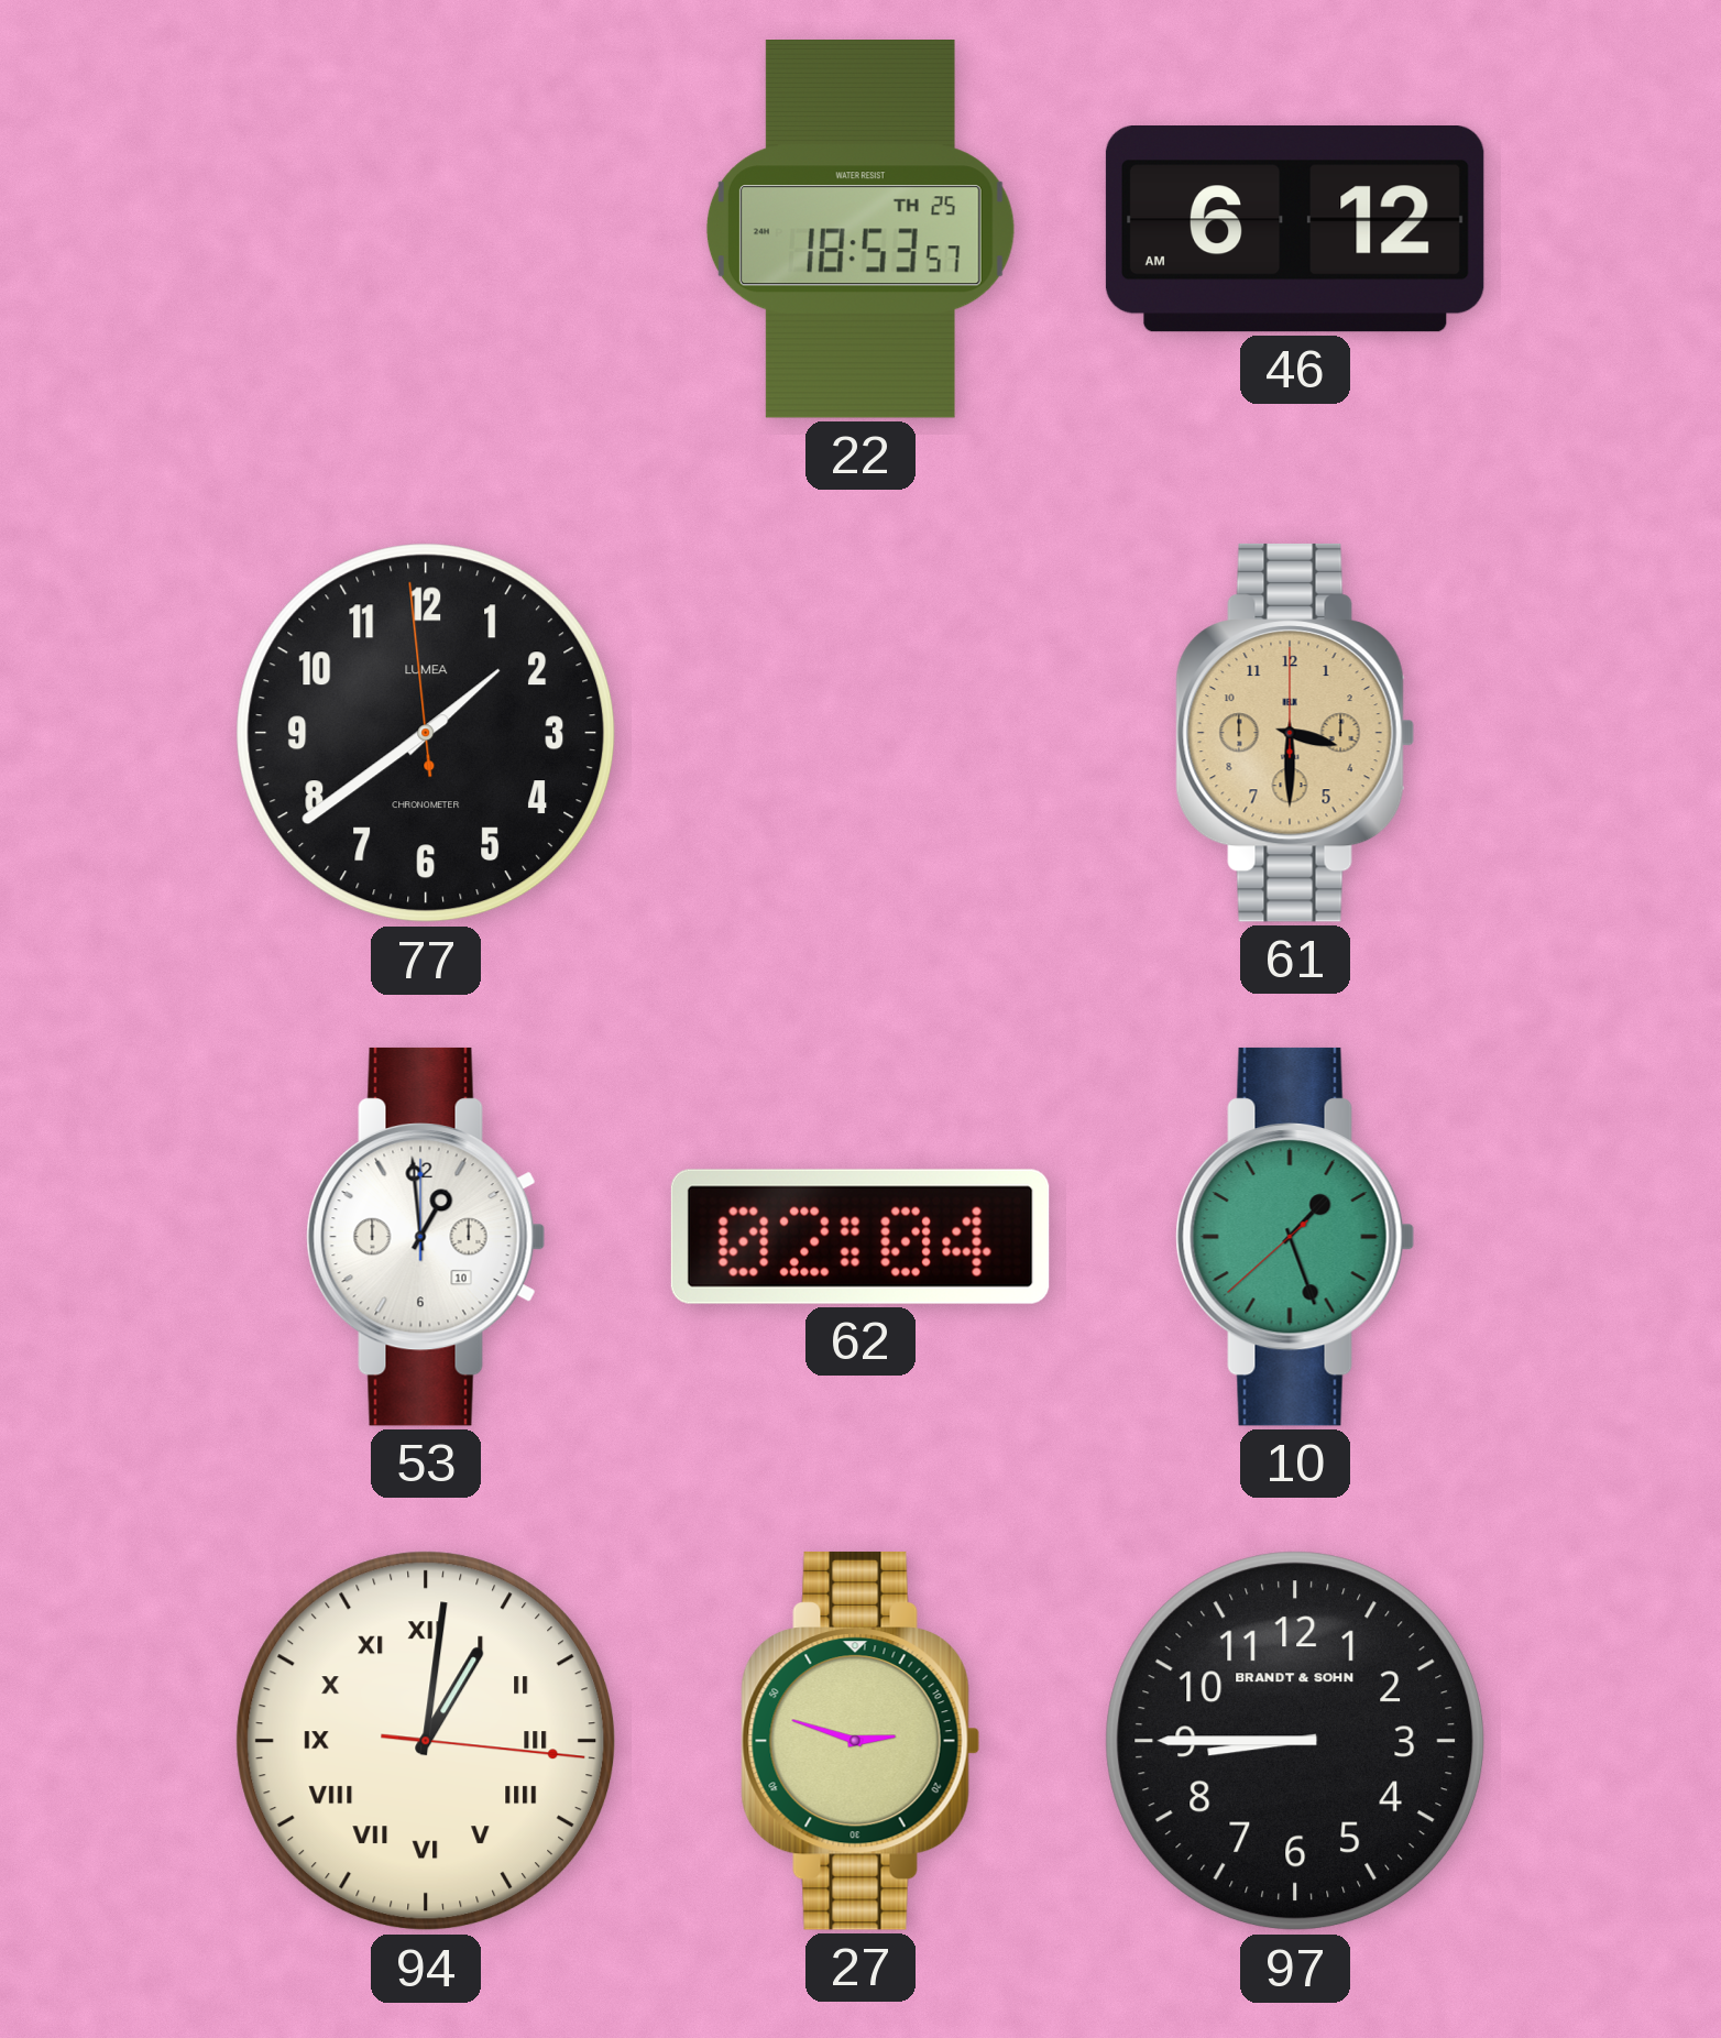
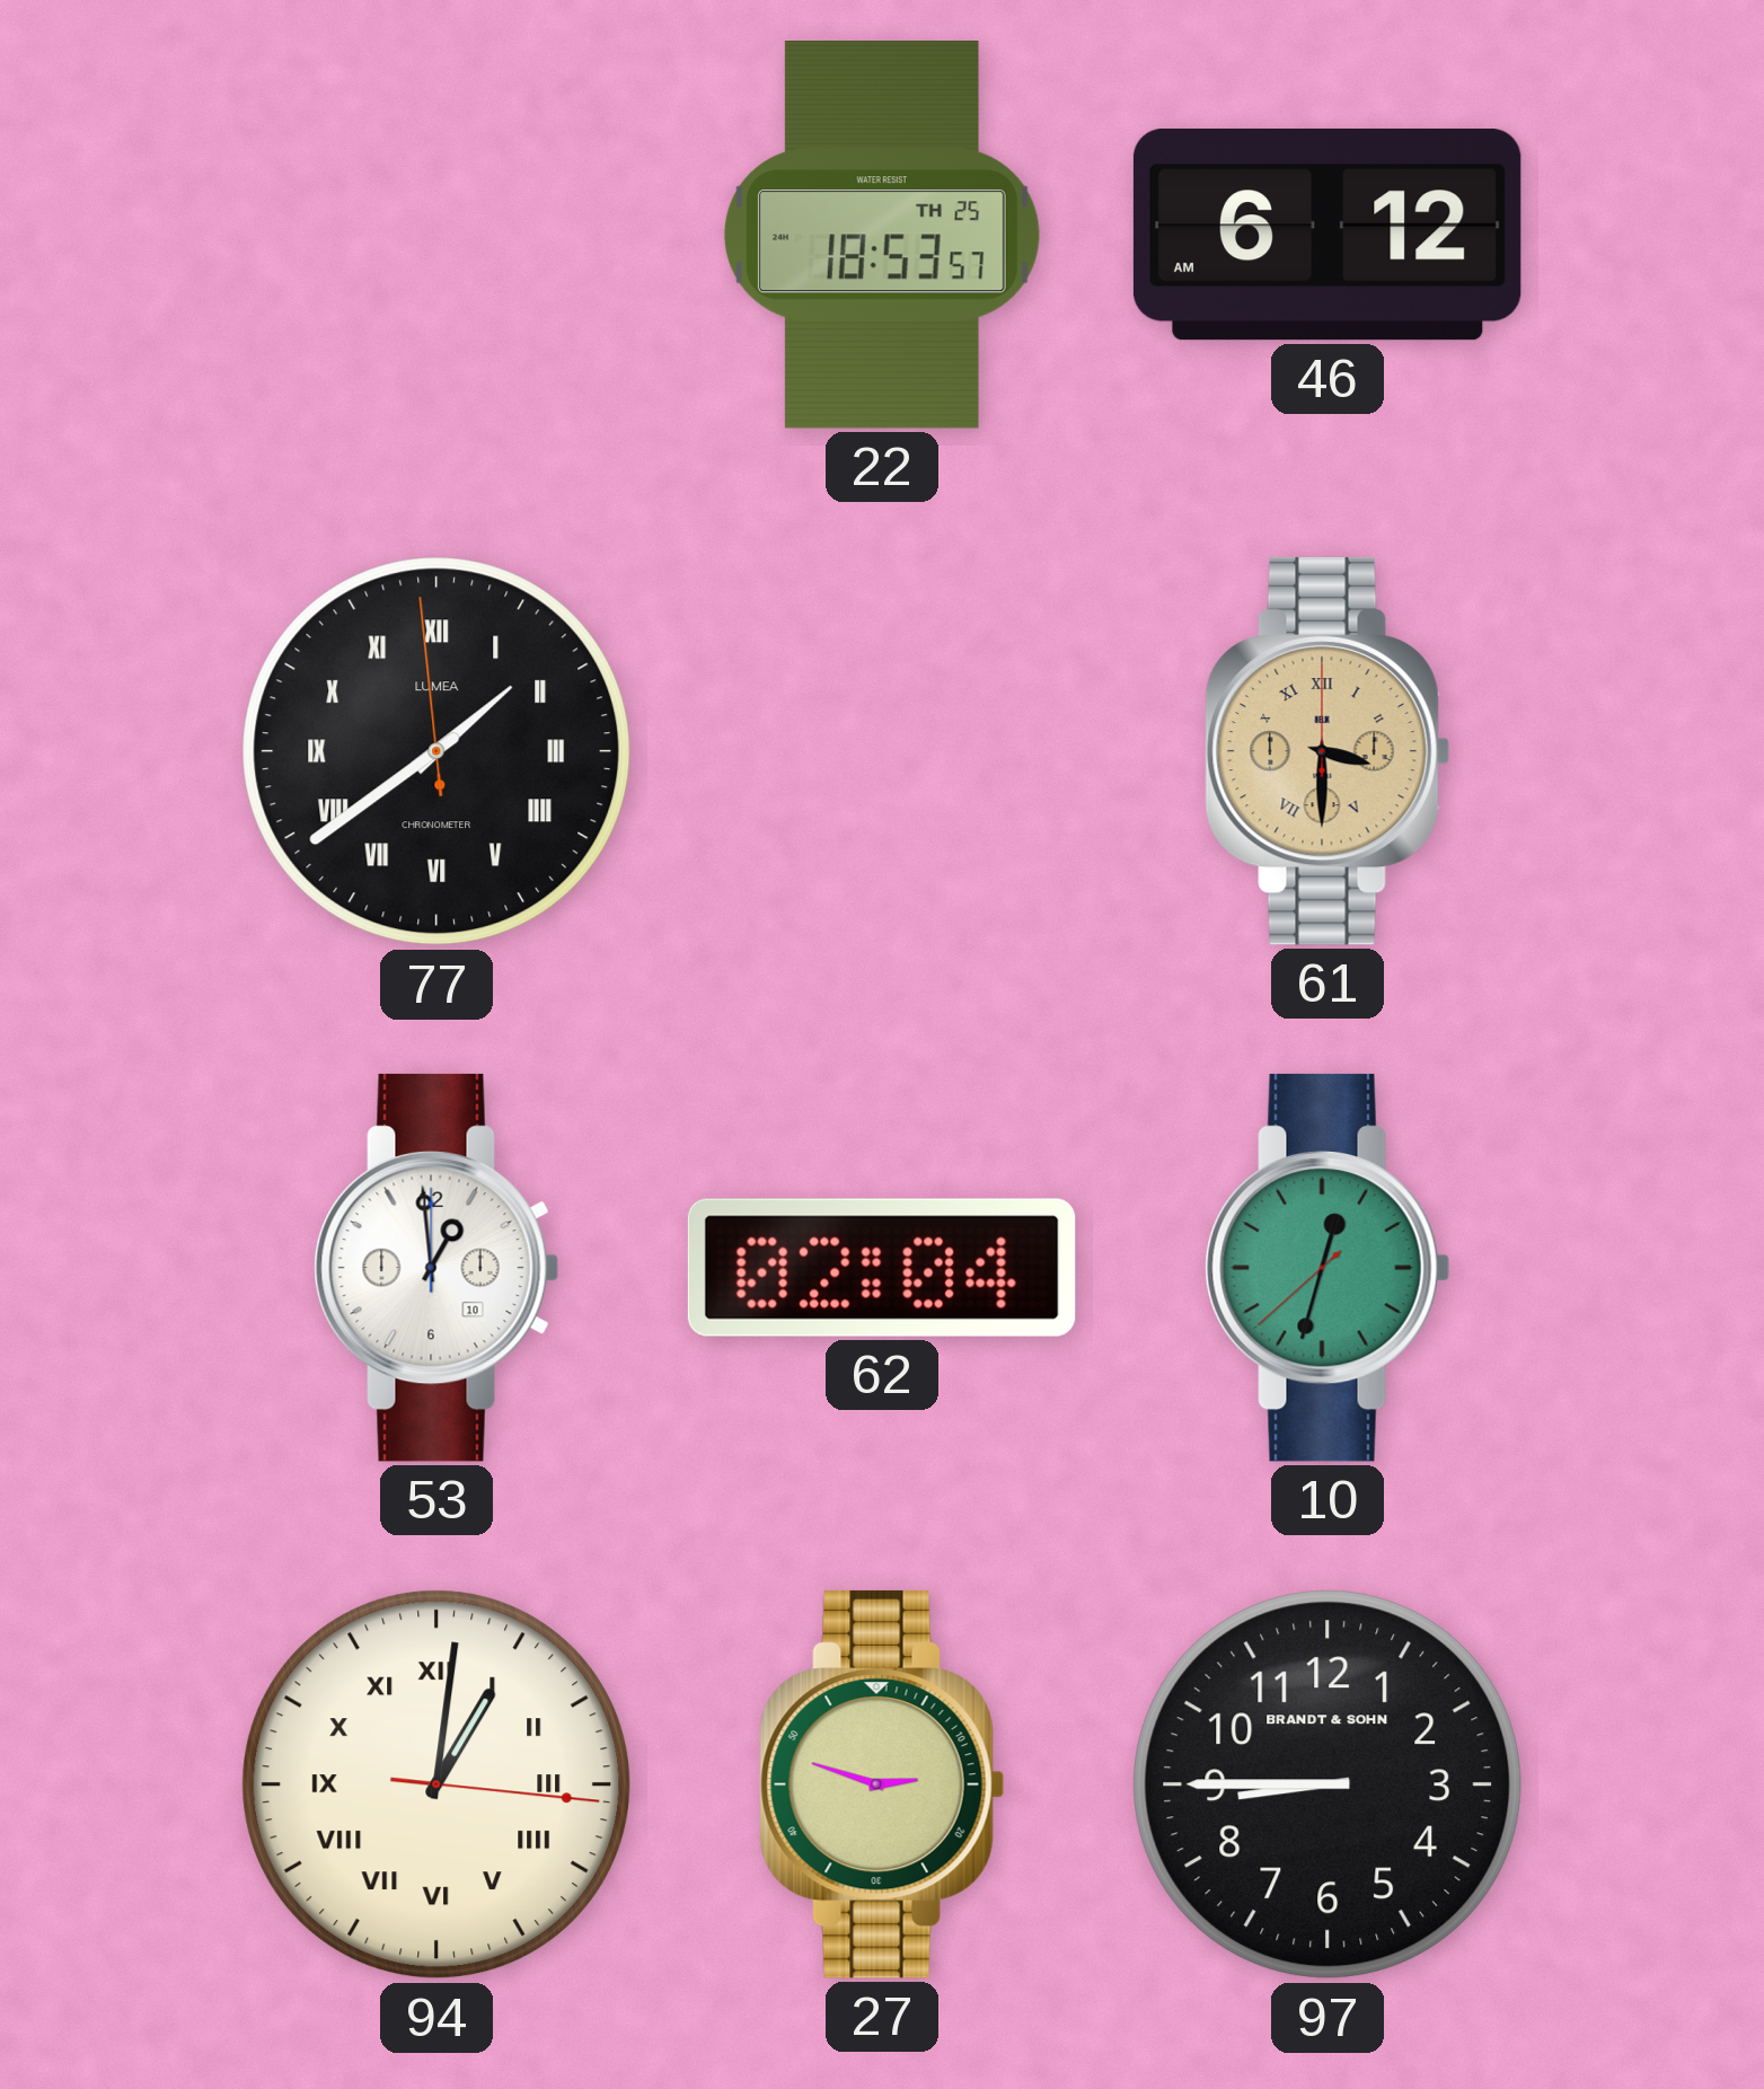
77 numerals: Arabic -> Roman
61 numerals: Arabic -> Roman
10: 1:26 -> 12:32
